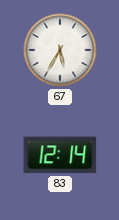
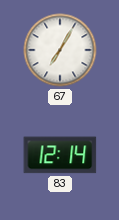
67: 5:35 -> 7:05
